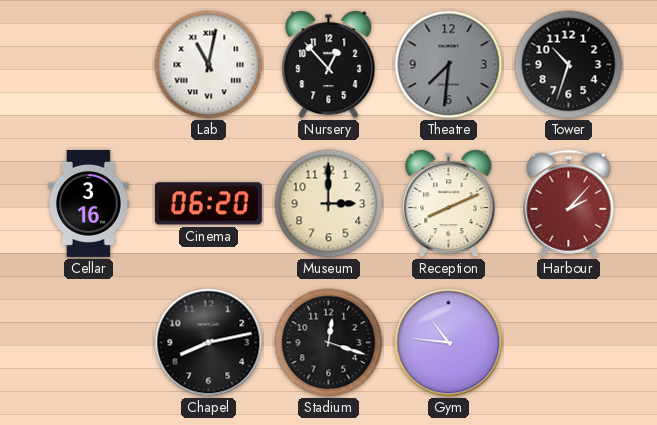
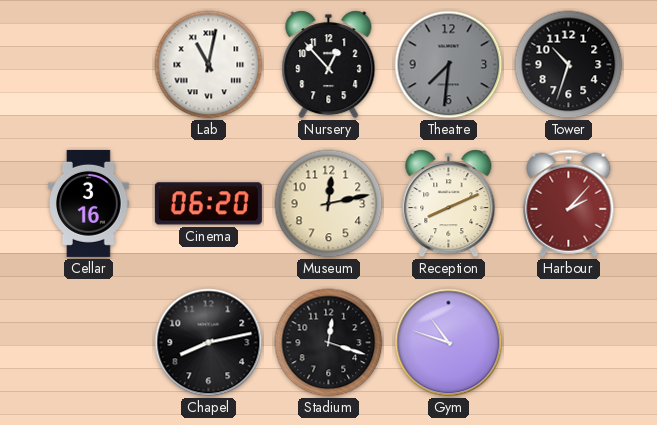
Museum: 3:00 -> 12:13
Gym: 10:46 -> 10:48
